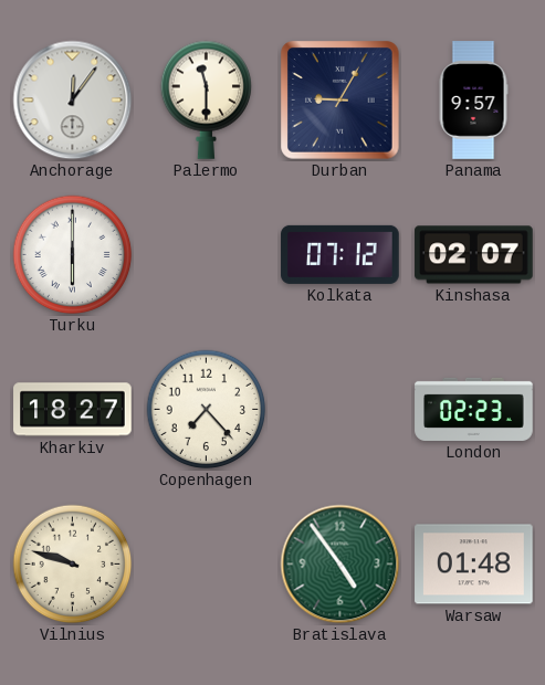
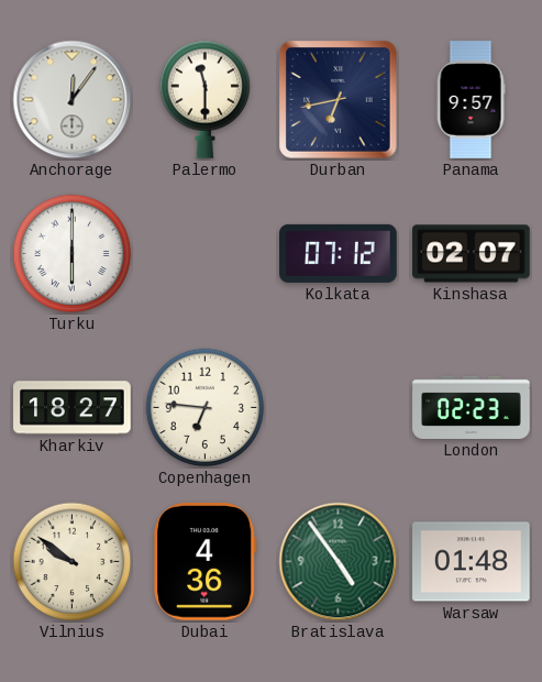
Durban: 9:05 -> 6:43
Copenhagen: 7:23 -> 6:46
Vilnius: 9:48 -> 9:51
Dubai: none -> 4:36
